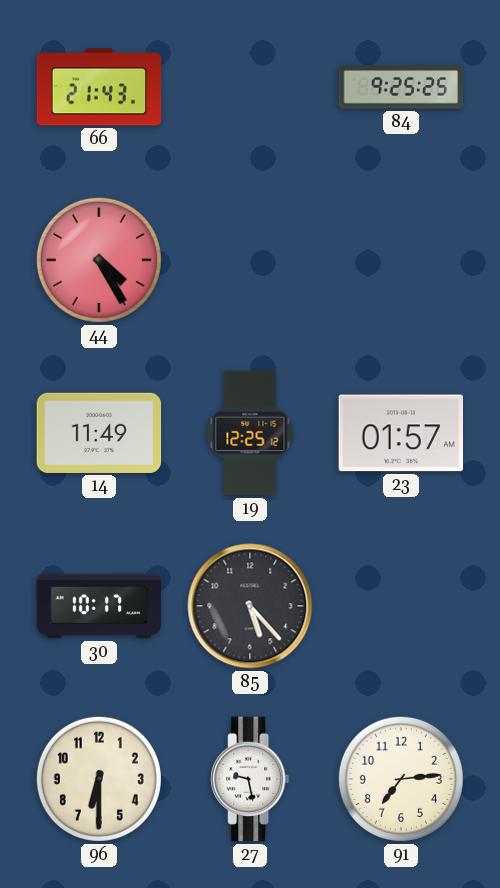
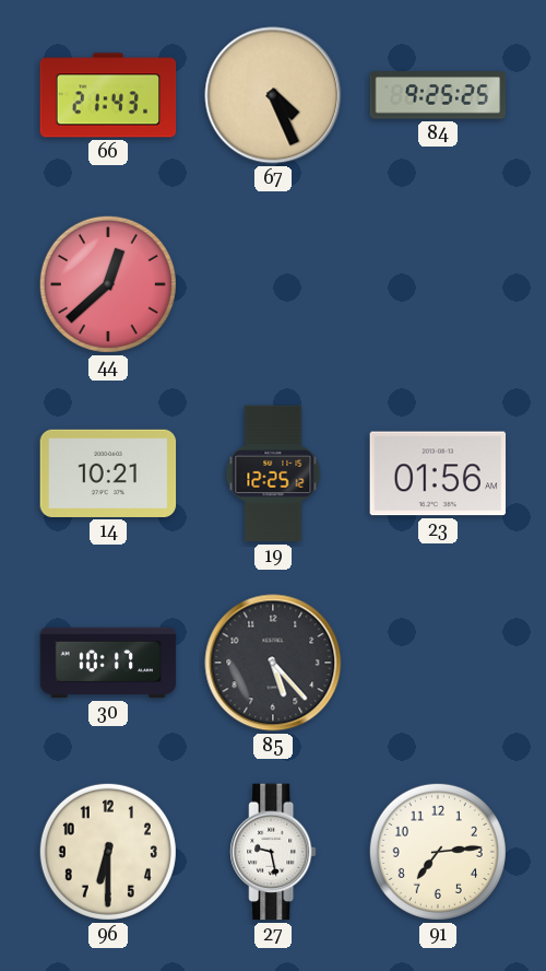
67: none -> 4:26
44: 4:25 -> 12:38
14: 11:49 -> 10:21
23: 01:57 -> 01:56
